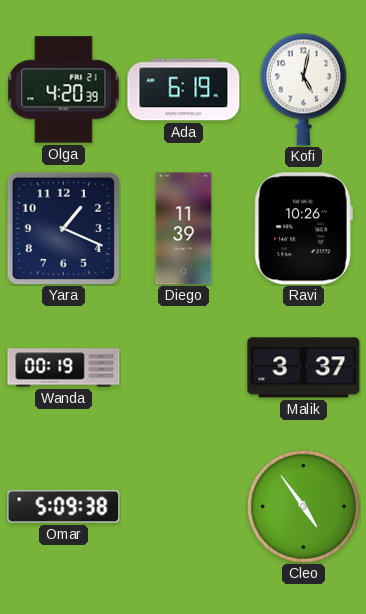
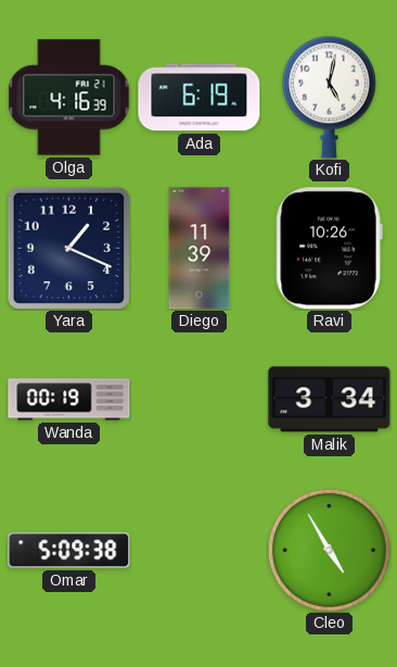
Olga: 4:20 -> 4:16
Malik: 3:37 -> 3:34
Cleo: 4:54 -> 4:55
